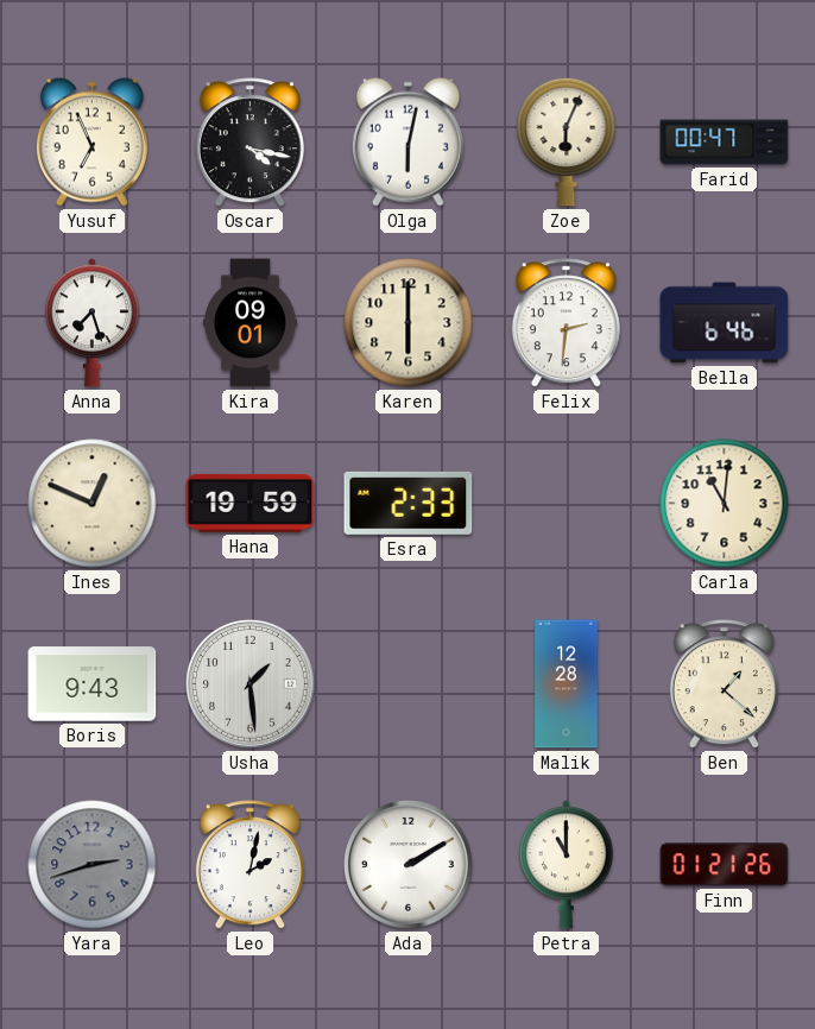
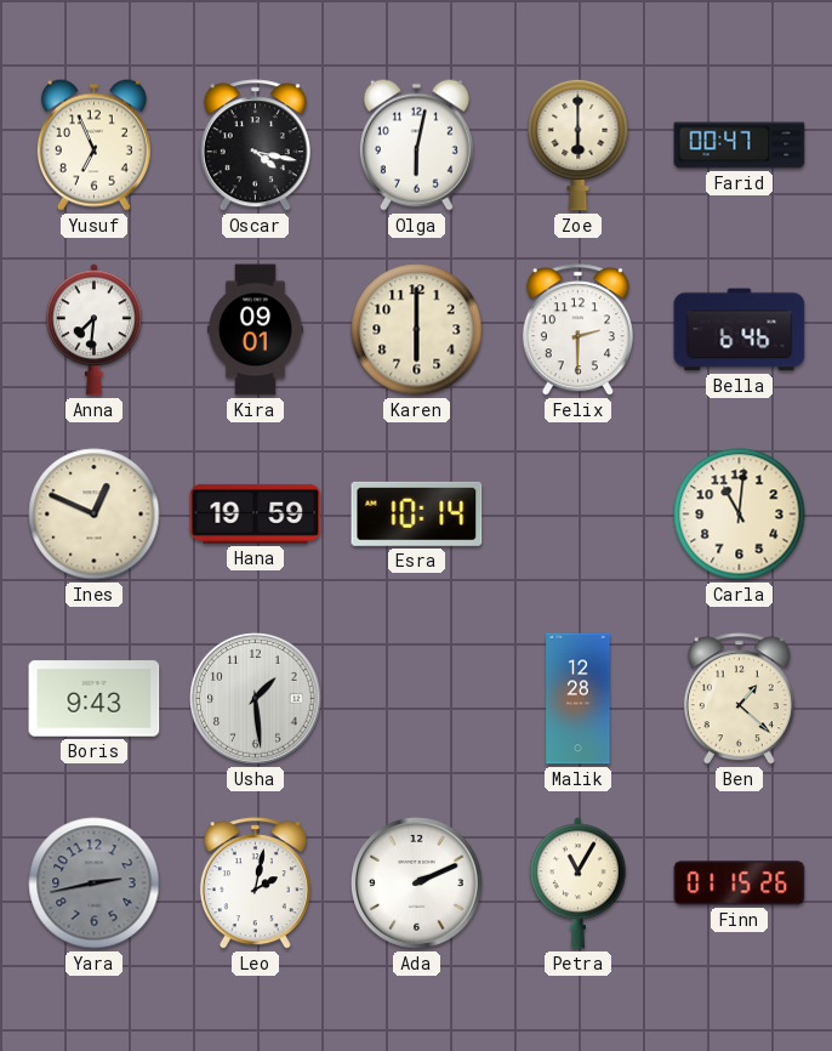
Zoe: 6:04 -> 6:00
Anna: 7:27 -> 7:31
Felix: 2:31 -> 2:30
Esra: 2:33 -> 10:14
Yara: 2:42 -> 2:43
Ada: 2:10 -> 2:11
Petra: 11:00 -> 11:05
Finn: 01:21 -> 01:15
